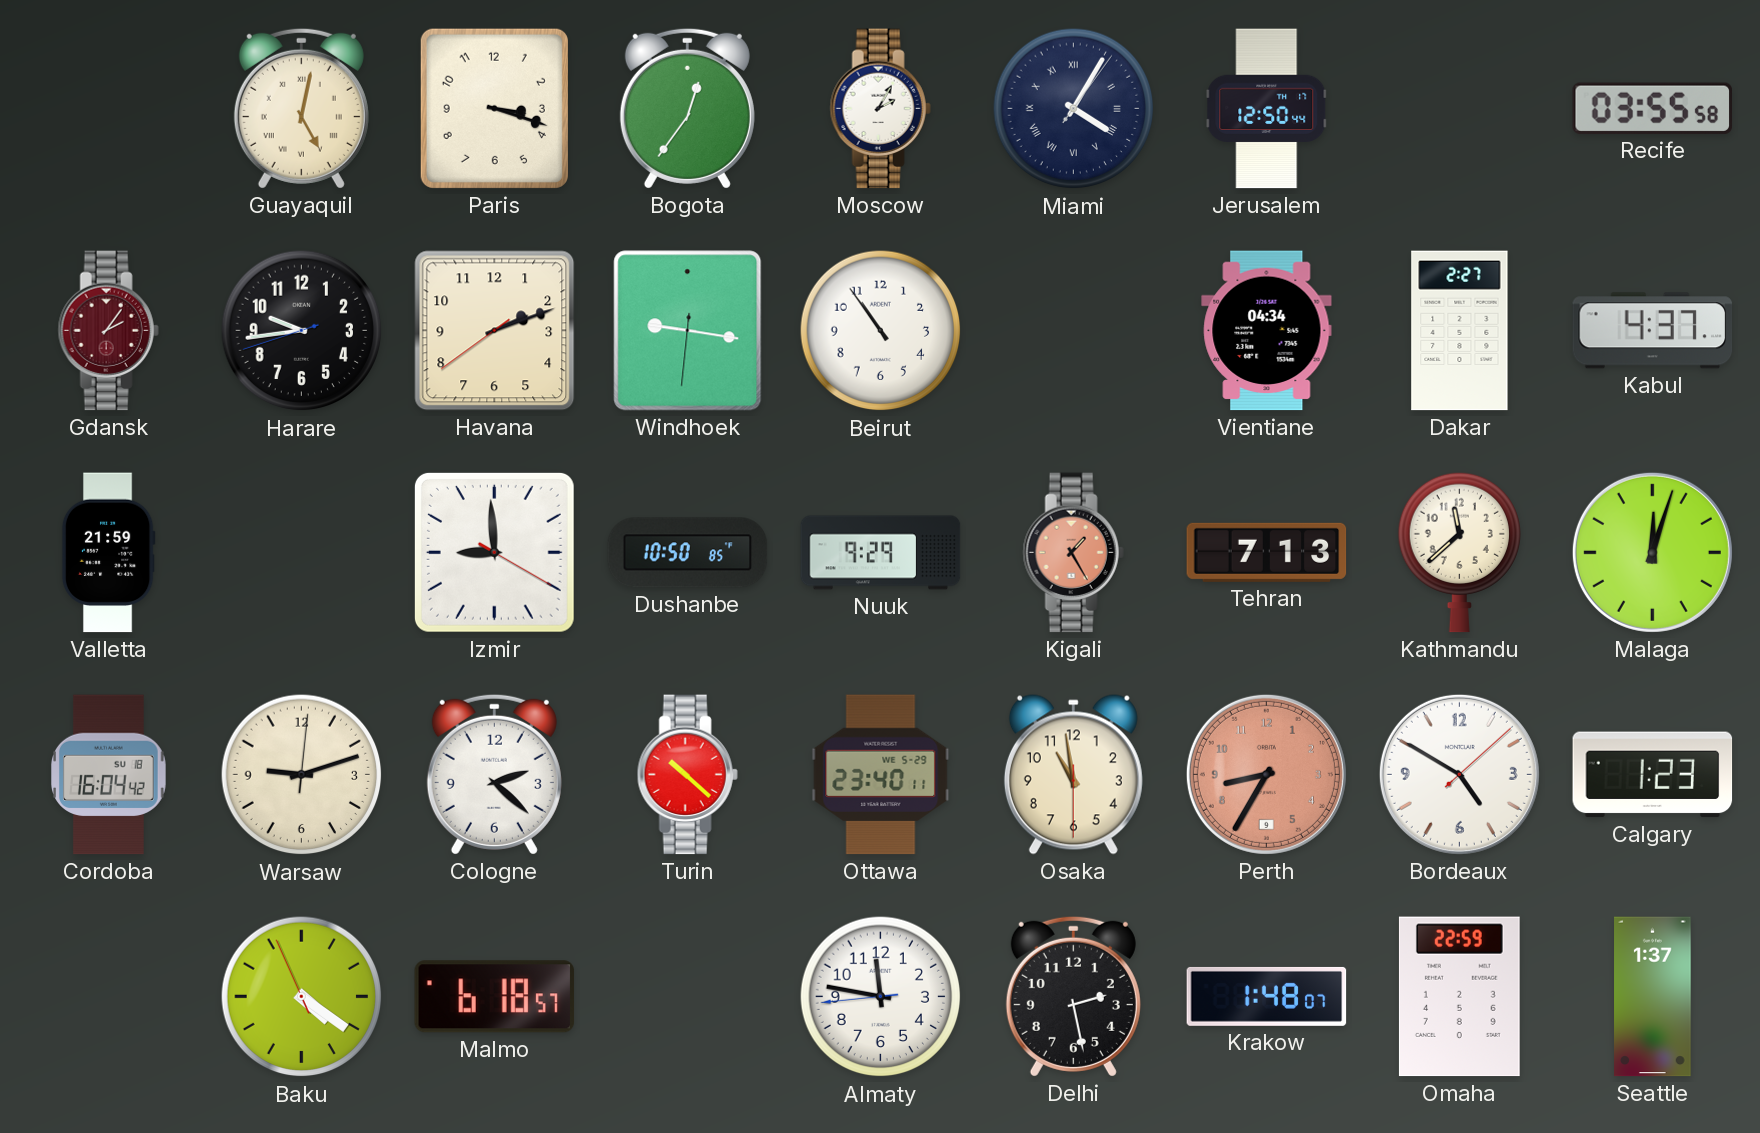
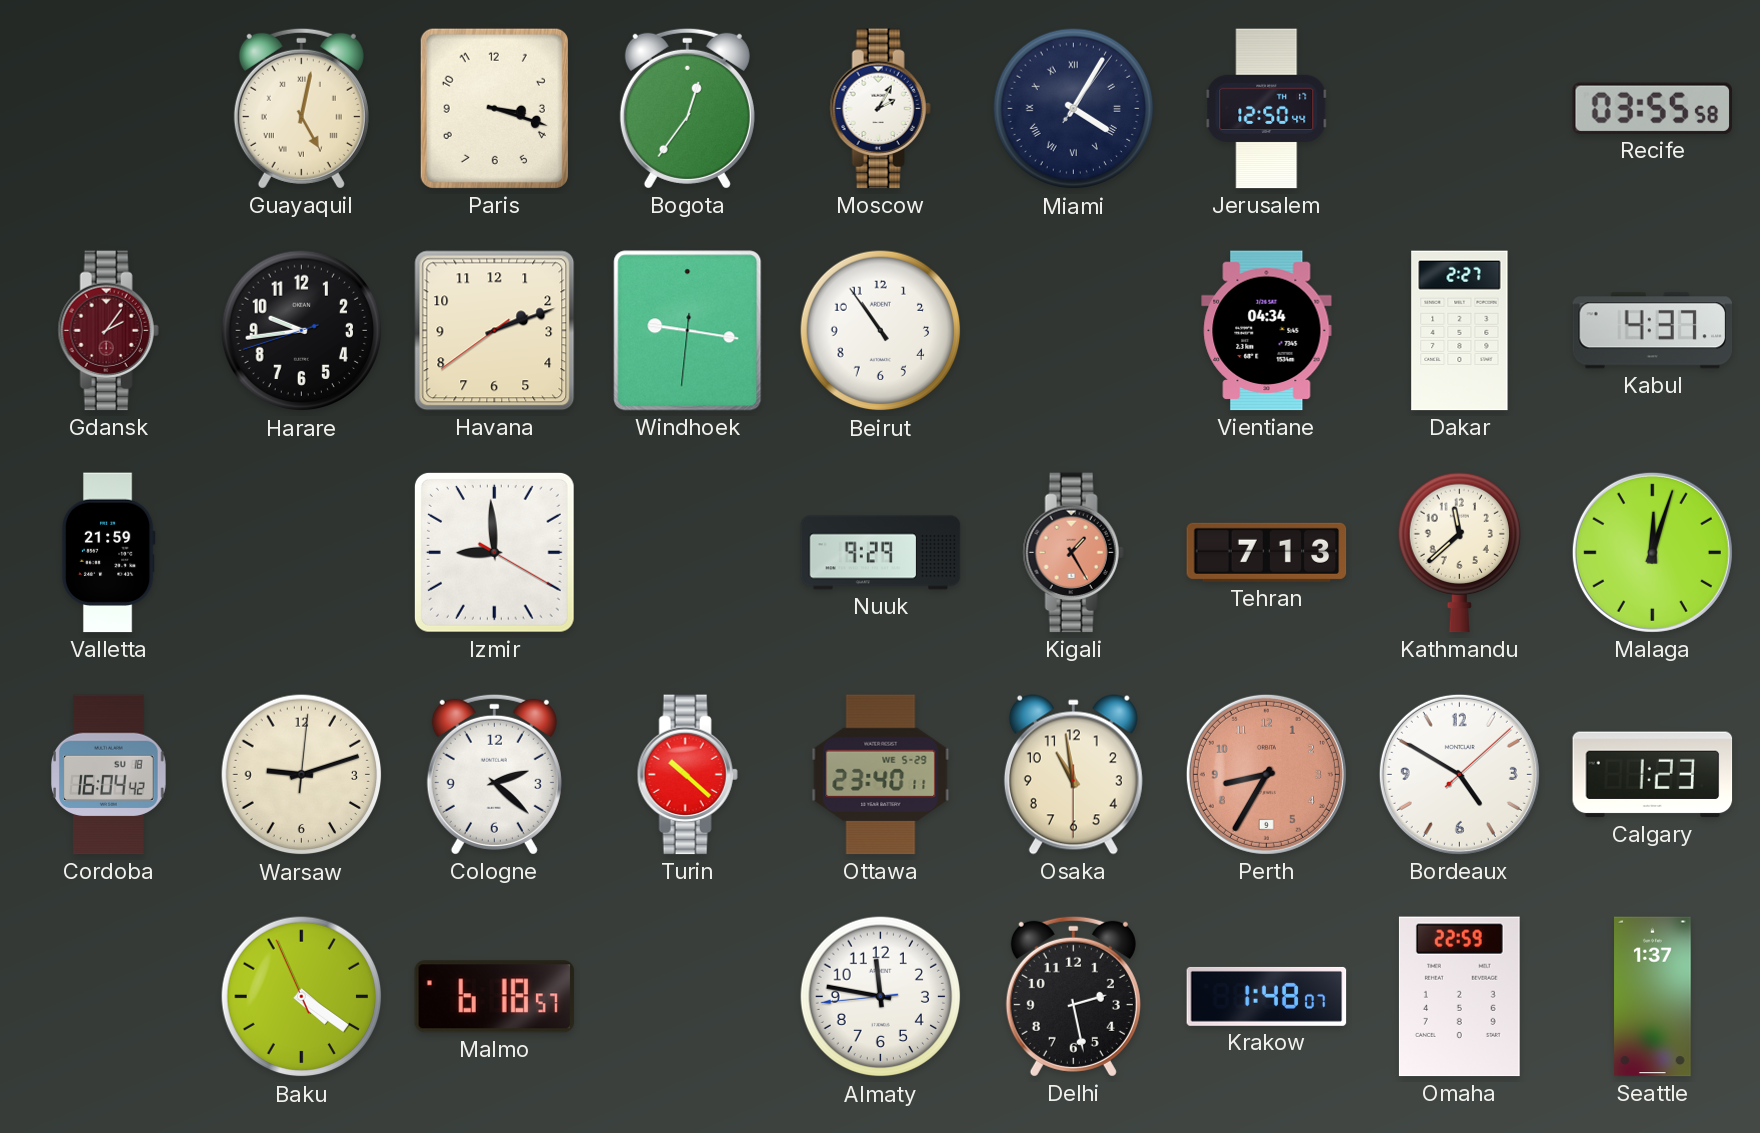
Dushanbe: 10:50 -> none
